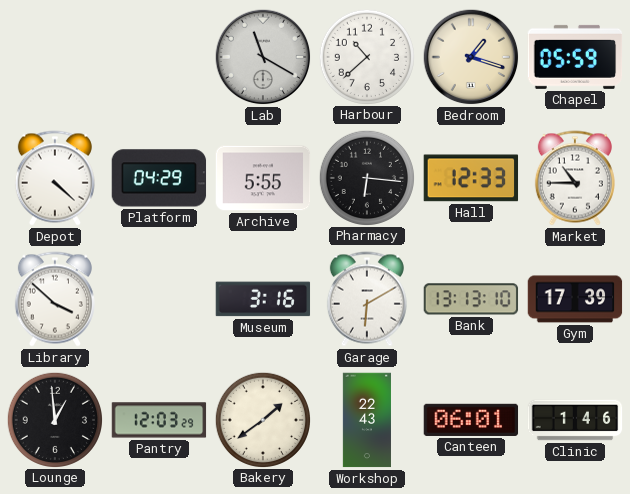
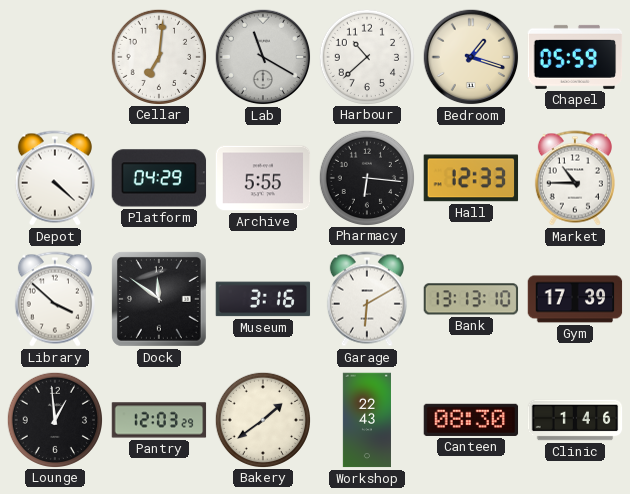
Cellar: none -> 7:01
Dock: none -> 11:51
Canteen: 06:01 -> 08:30
